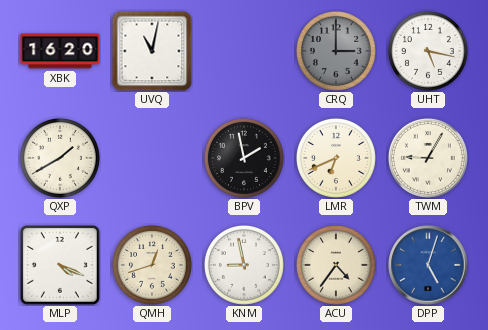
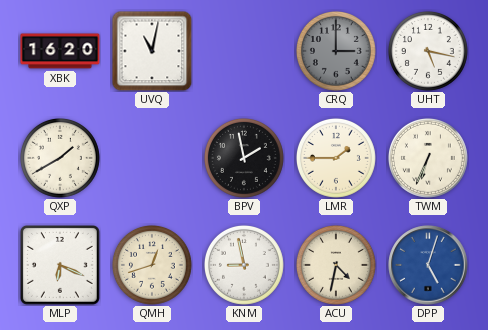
LMR: 6:41 -> 1:45
TWM: 9:05 -> 6:34
MLP: 4:19 -> 6:19
ACU: 4:36 -> 4:32
